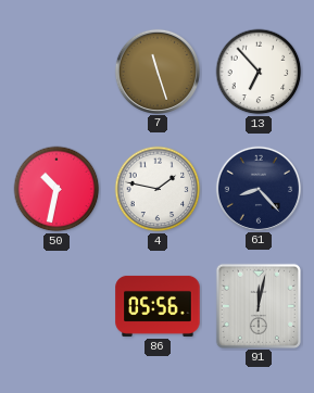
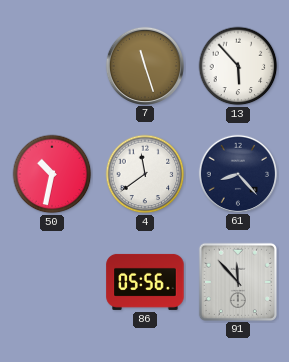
13: 6:53 -> 5:53
4: 1:47 -> 11:39
91: 12:02 -> 11:53
